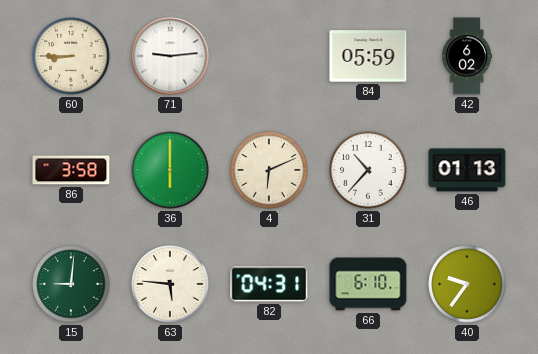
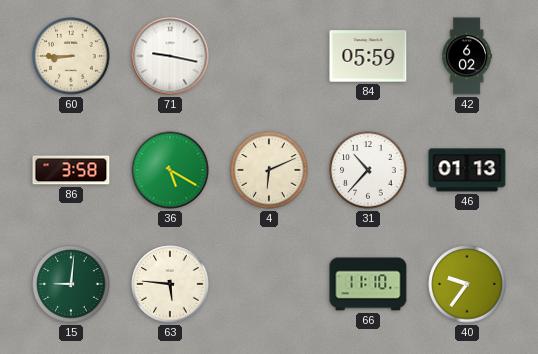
71: 9:14 -> 9:17
36: 6:00 -> 5:20
82: 04:31 -> none
66: 6:10 -> 11:10
